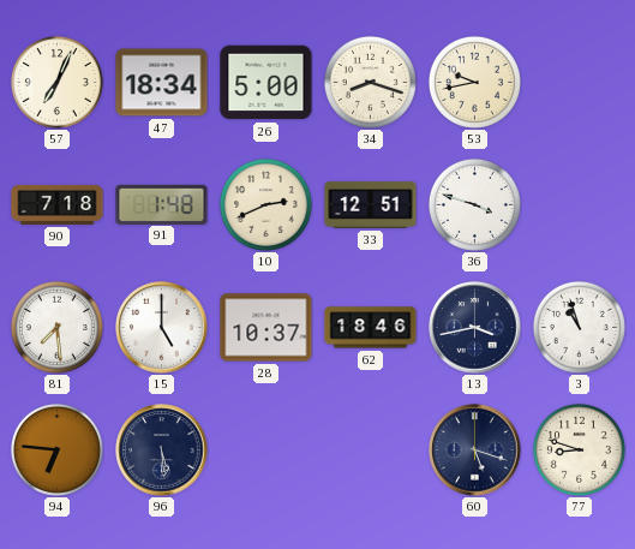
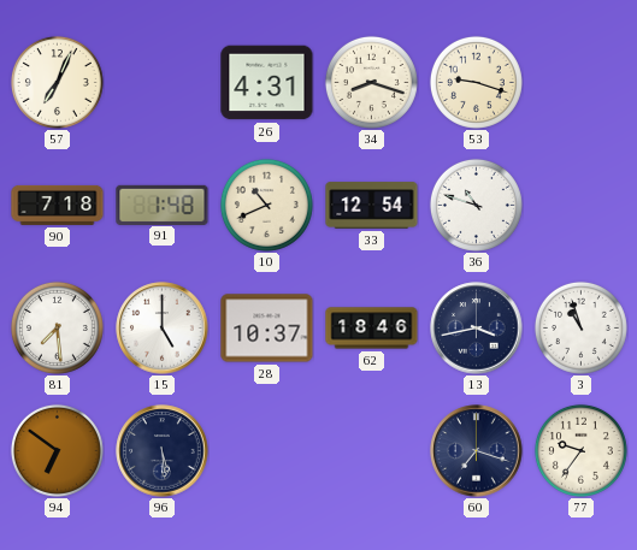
47: 18:34 -> none
26: 5:00 -> 4:31
53: 9:43 -> 9:18
10: 2:41 -> 10:41
33: 12:51 -> 12:54
36: 3:48 -> 10:48
94: 6:46 -> 6:51
60: 5:18 -> 7:18
77: 8:48 -> 9:36
